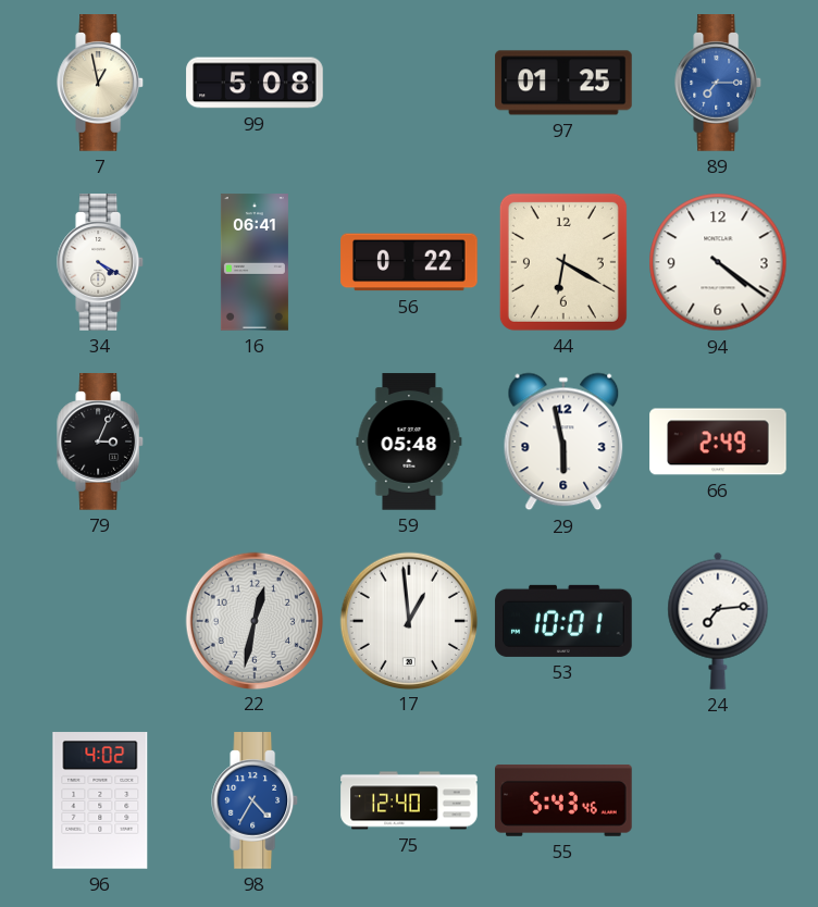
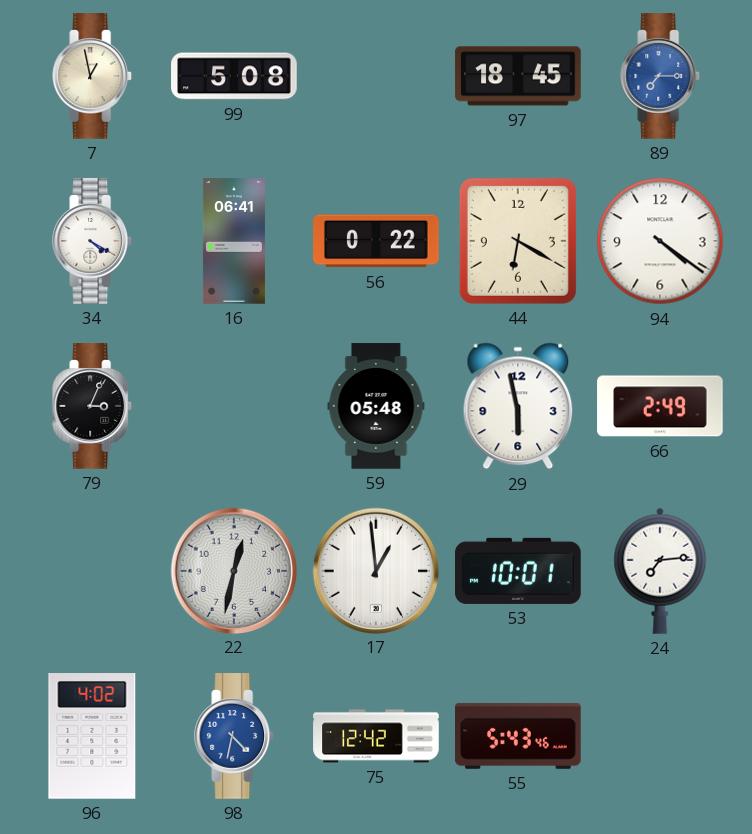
97: 01:25 -> 18:45
98: 4:35 -> 4:32
75: 12:40 -> 12:42
